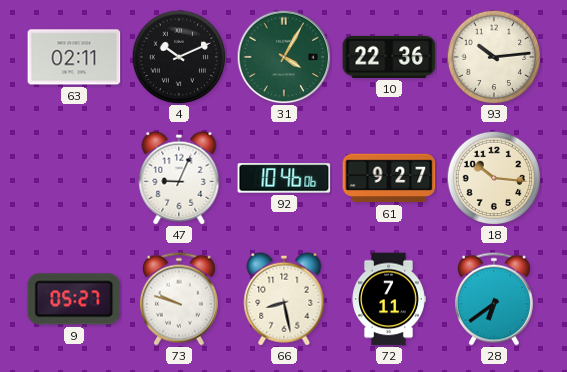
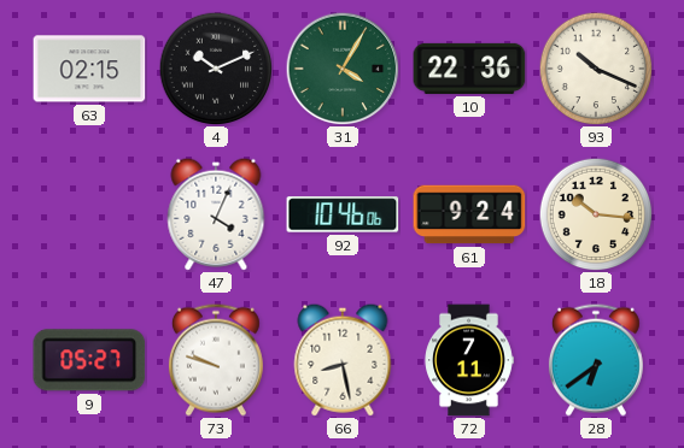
63: 02:11 -> 02:15
93: 10:14 -> 10:19
47: 9:04 -> 4:04
61: 9:27 -> 9:24
